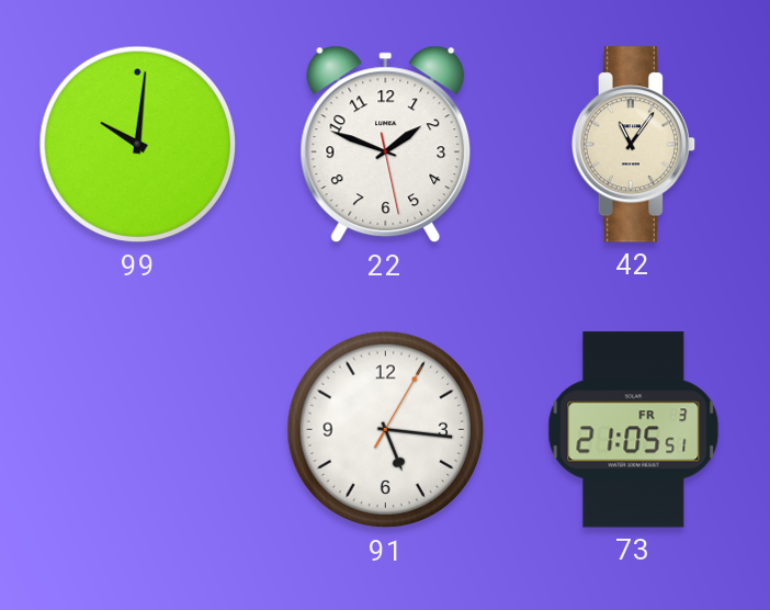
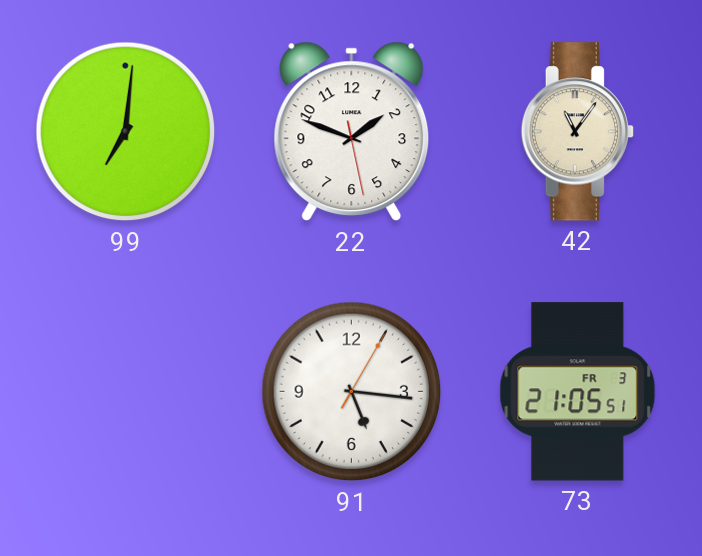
99: 10:01 -> 7:01
